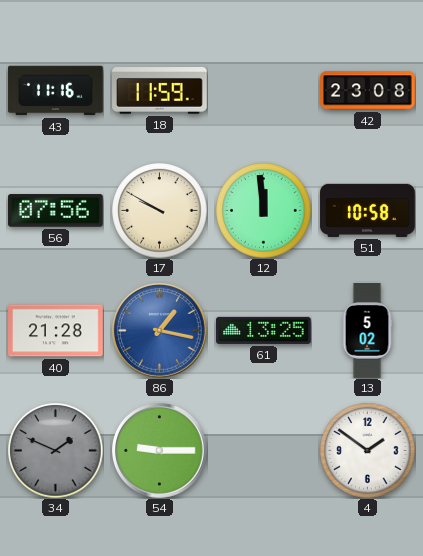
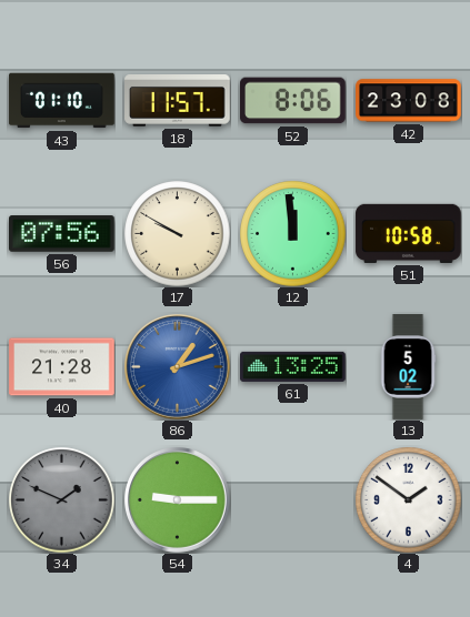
43: 11:16 -> 01:10
18: 11:59 -> 11:57
52: none -> 8:06
86: 1:17 -> 1:12
